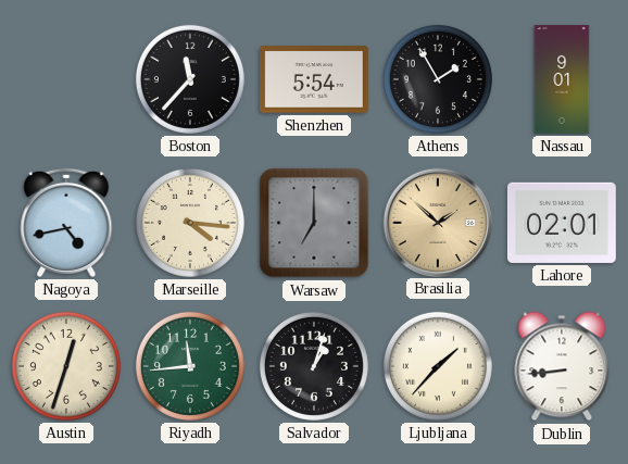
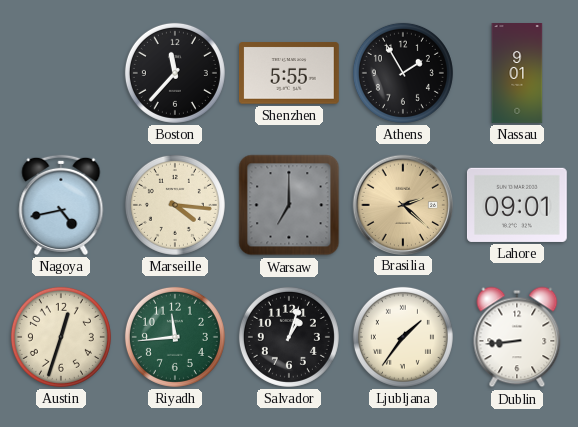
Shenzhen: 5:54 -> 5:55
Brasilia: 1:52 -> 2:22
Lahore: 02:01 -> 09:01
Ljubljana: 1:37 -> 1:36
